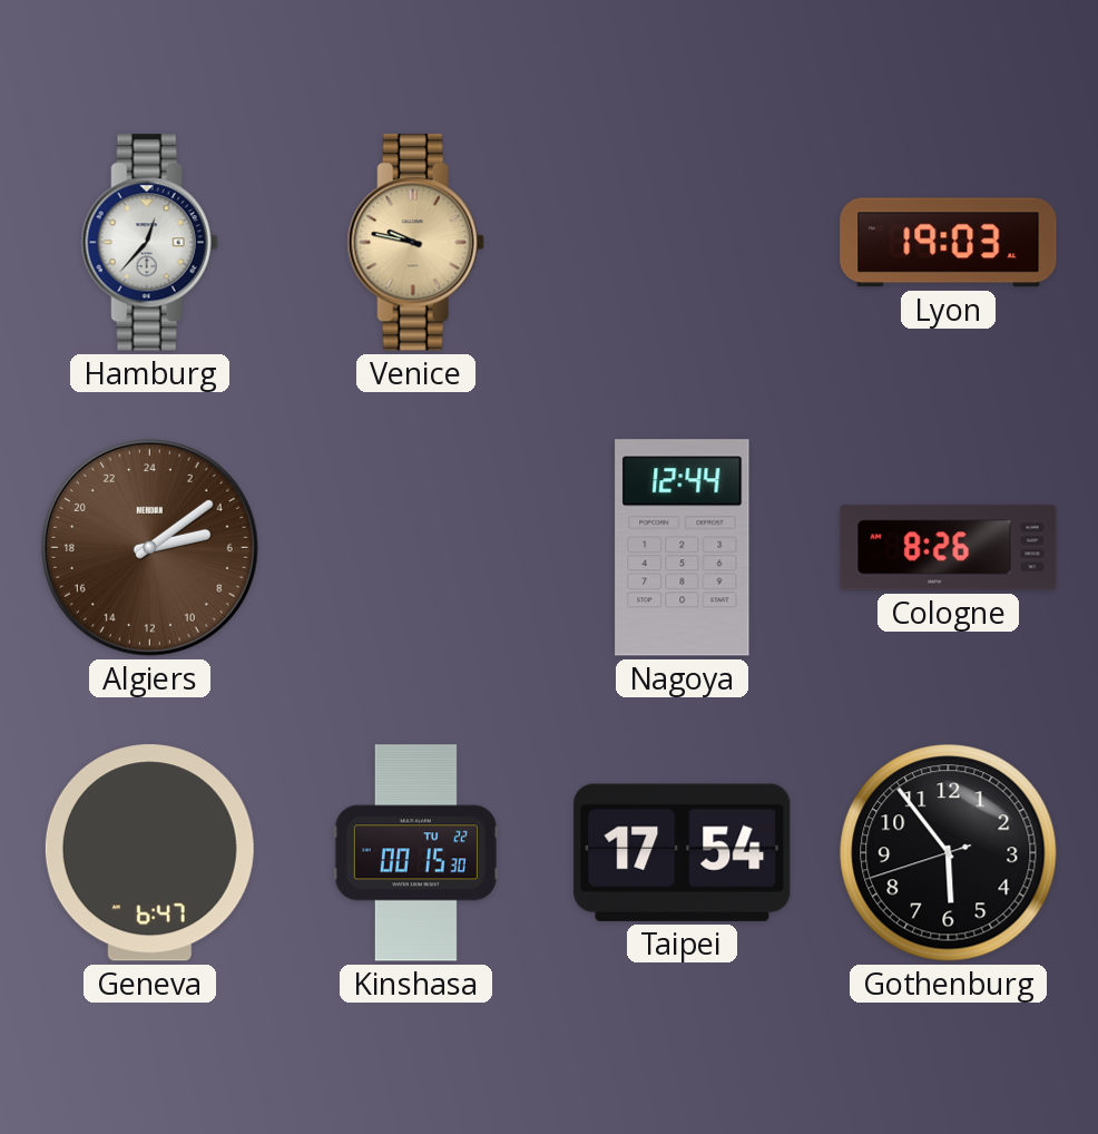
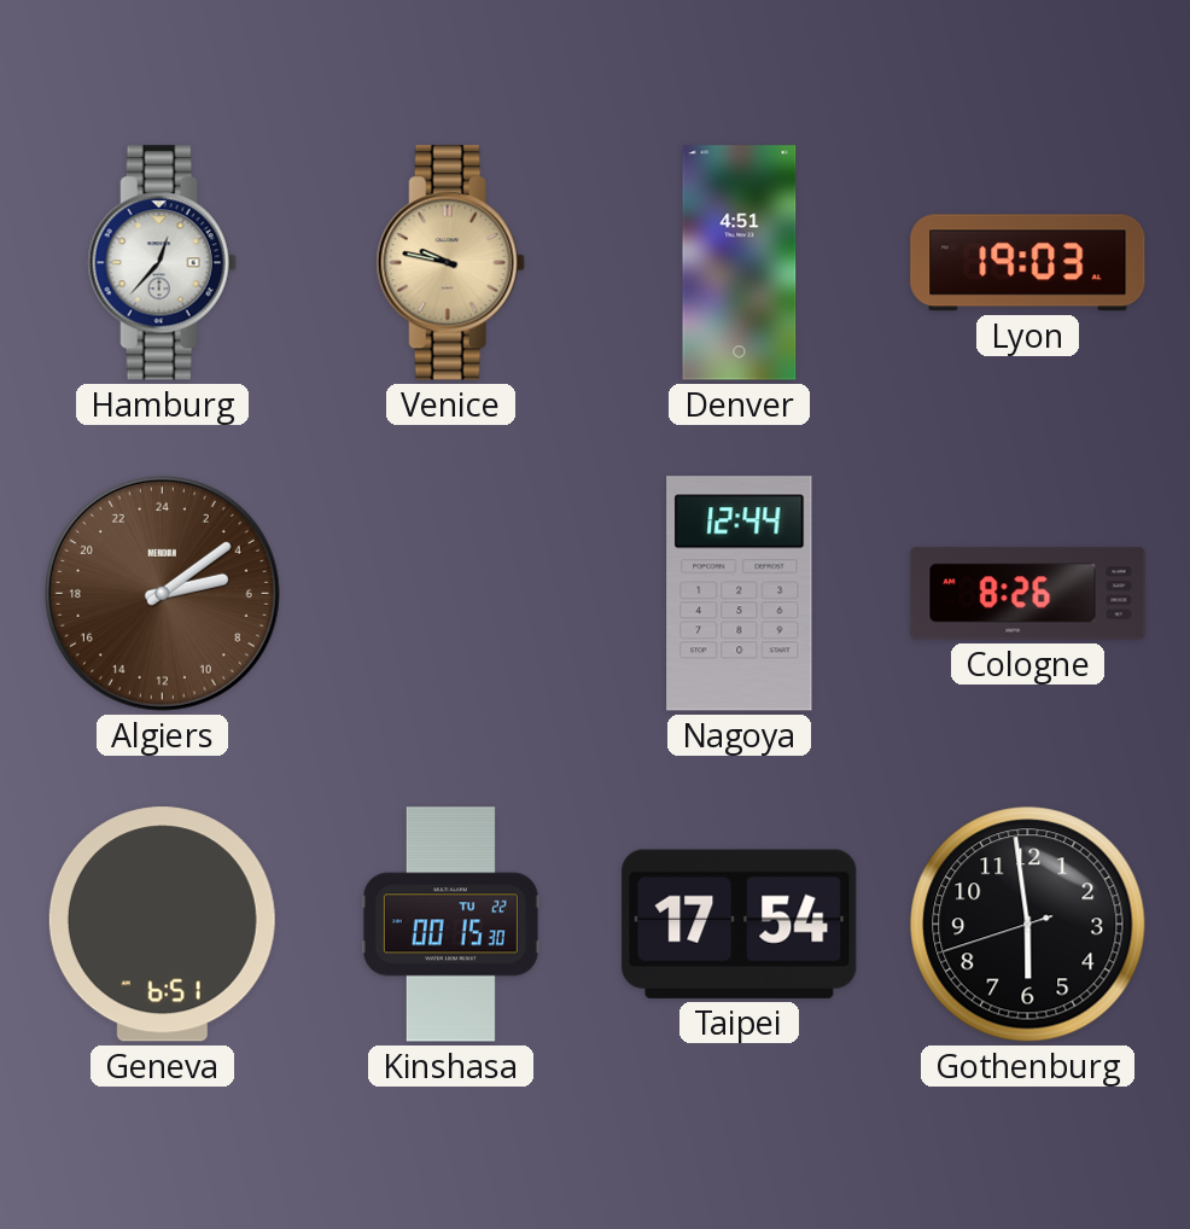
Denver: none -> 4:51
Geneva: 6:47 -> 6:51
Gothenburg: 5:53 -> 5:58
